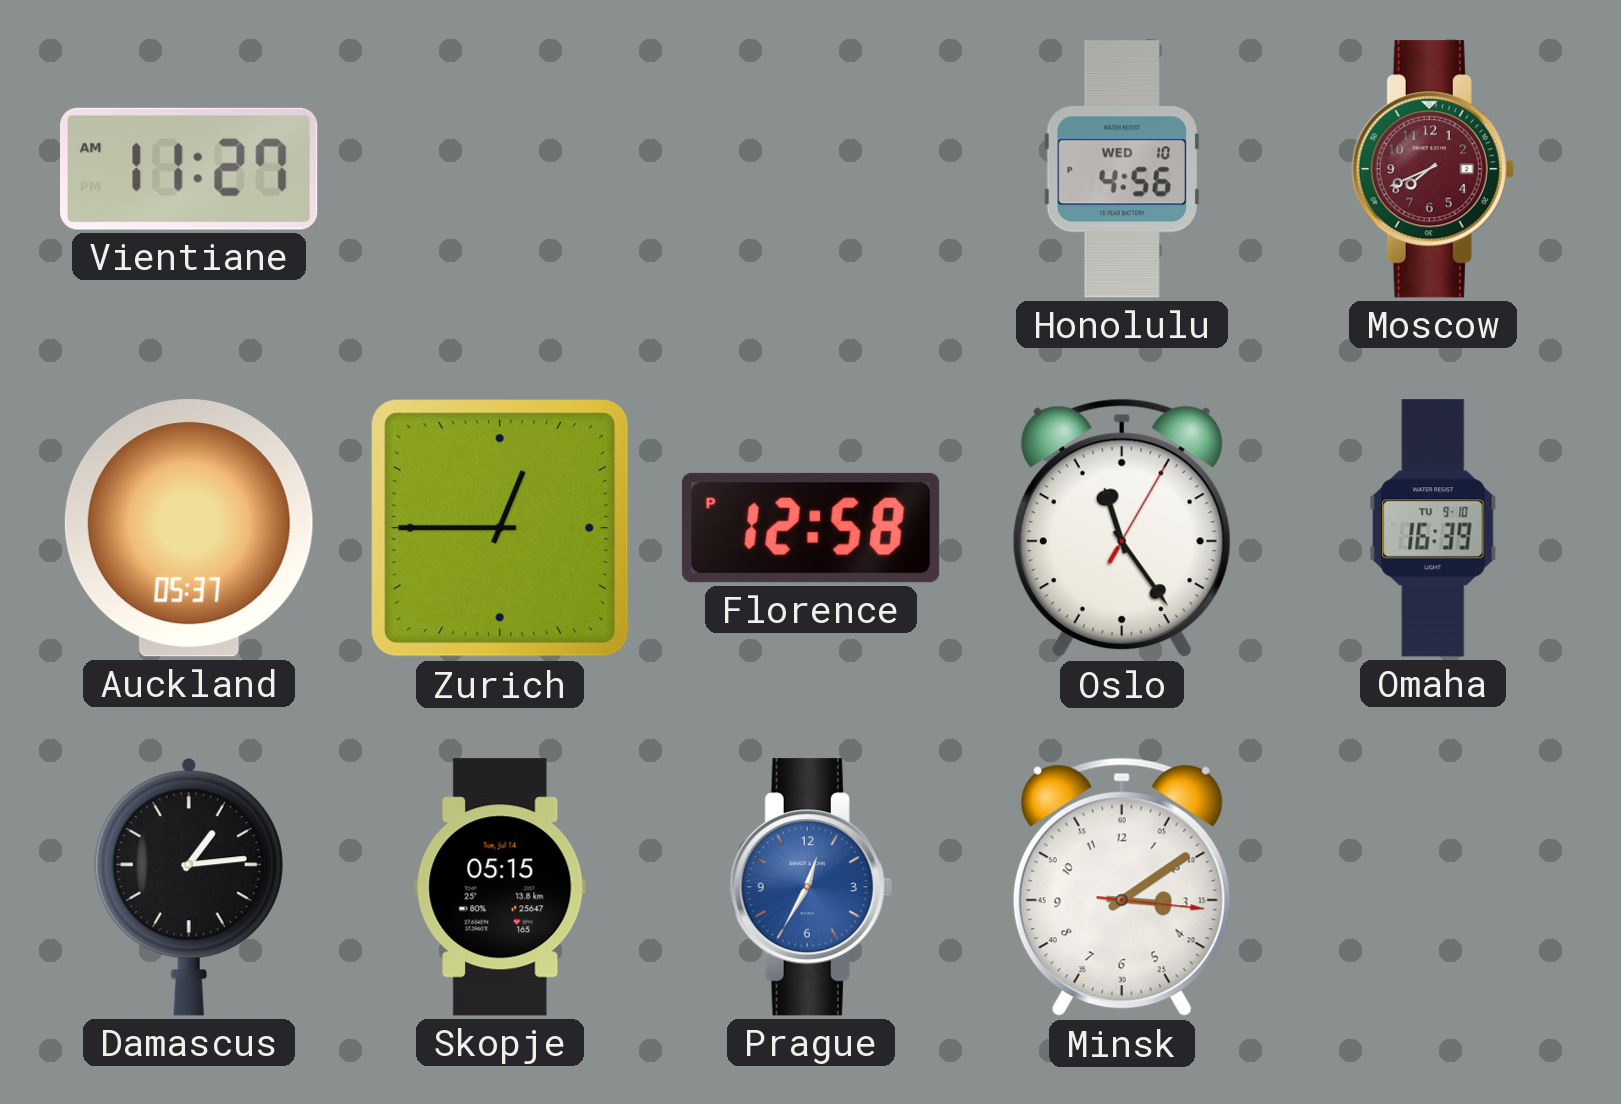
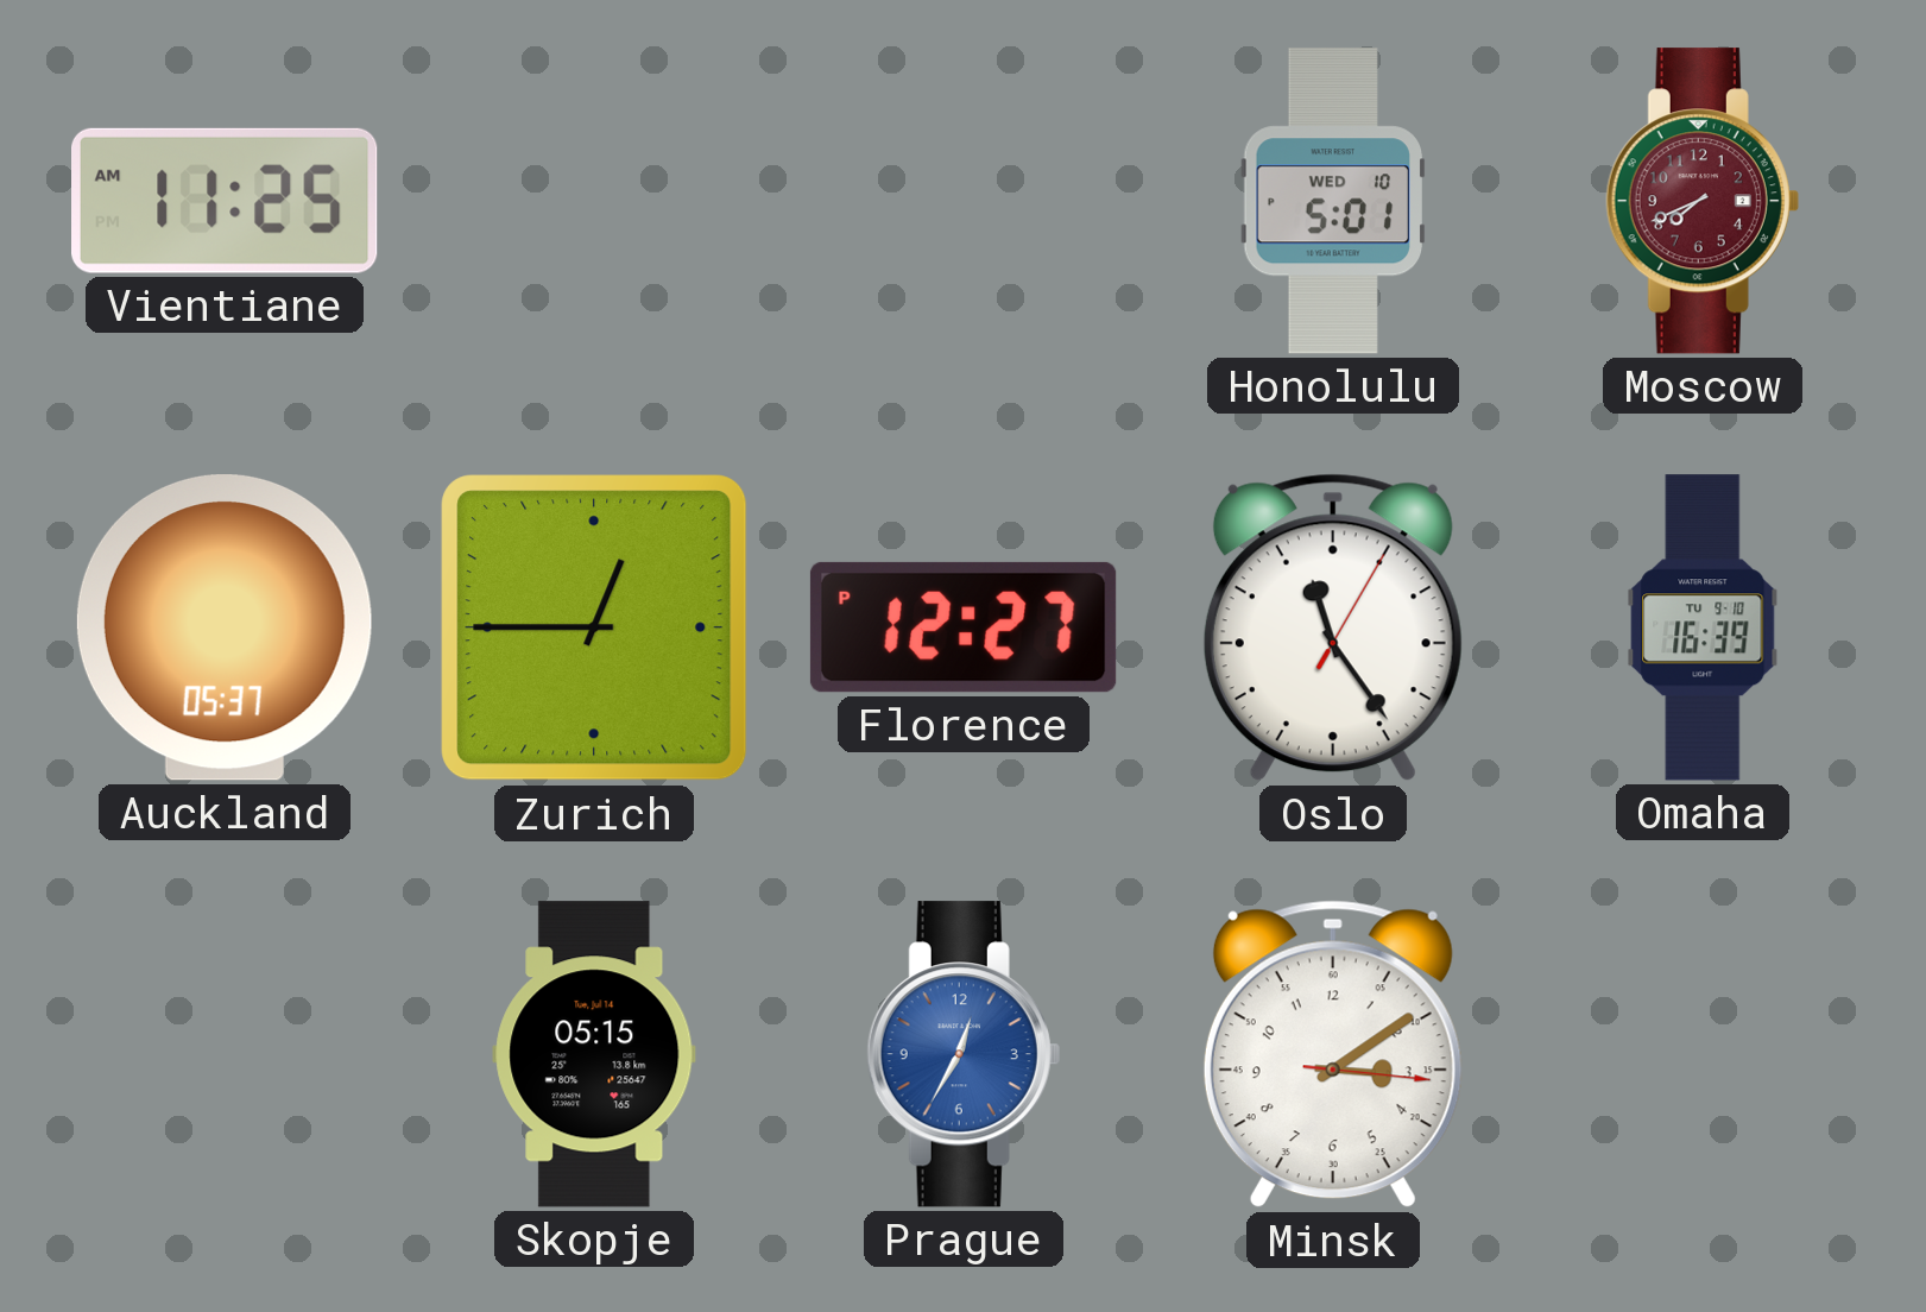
Vientiane: 11:27 -> 11:25
Honolulu: 4:56 -> 5:01
Florence: 12:58 -> 12:27
Damascus: 1:14 -> none
